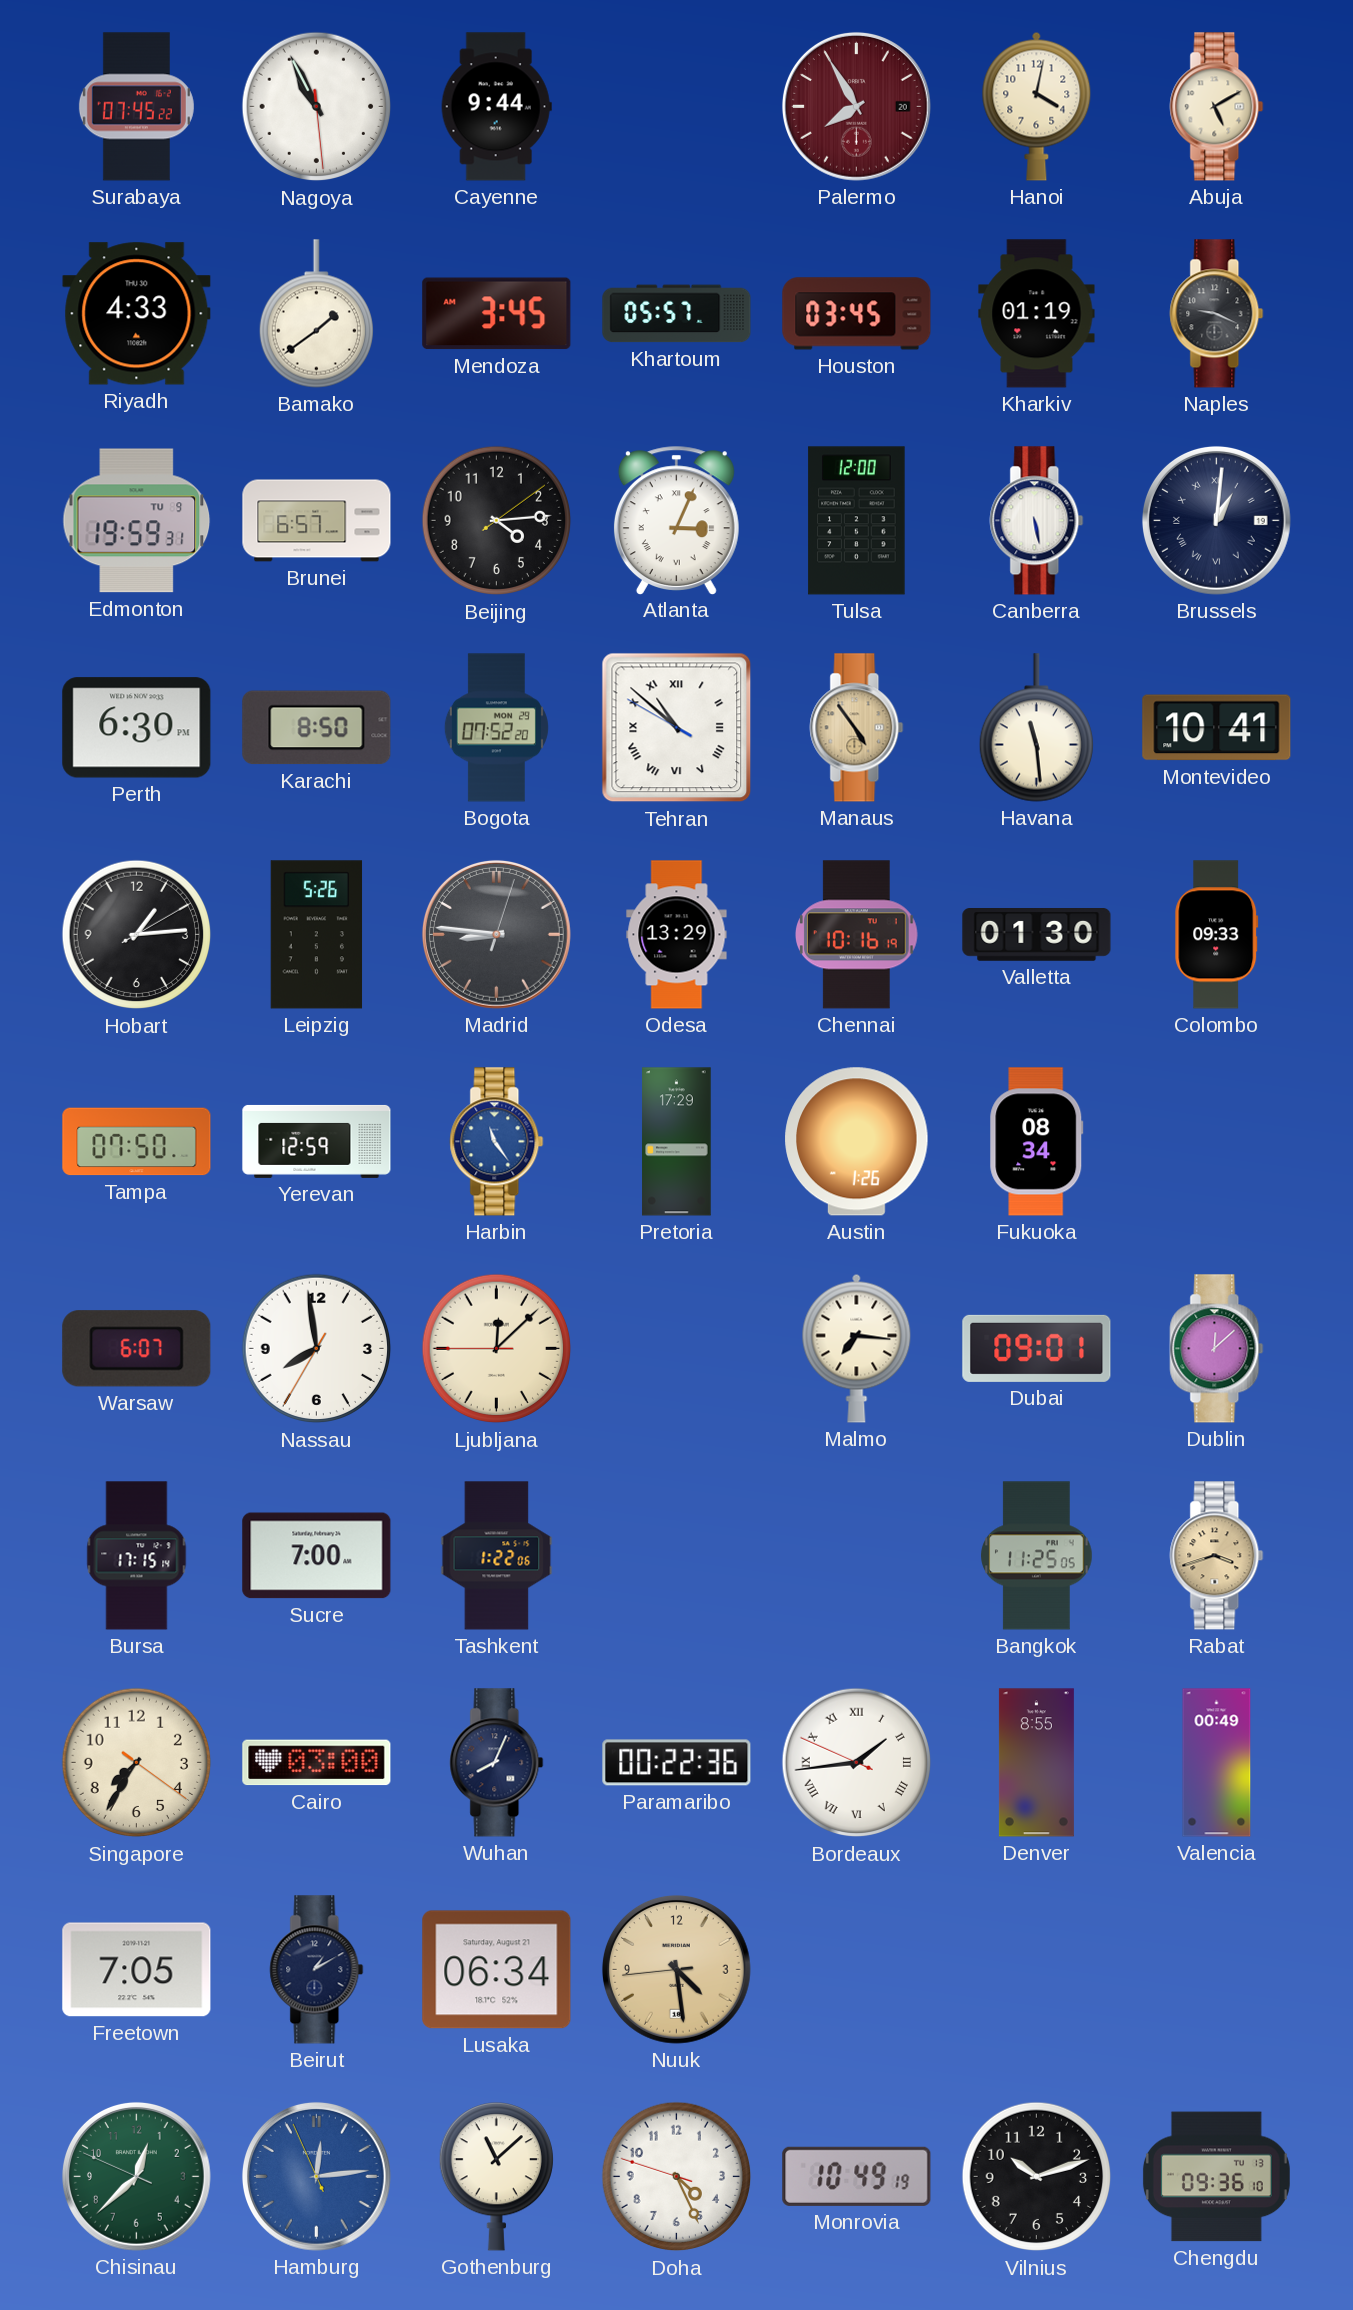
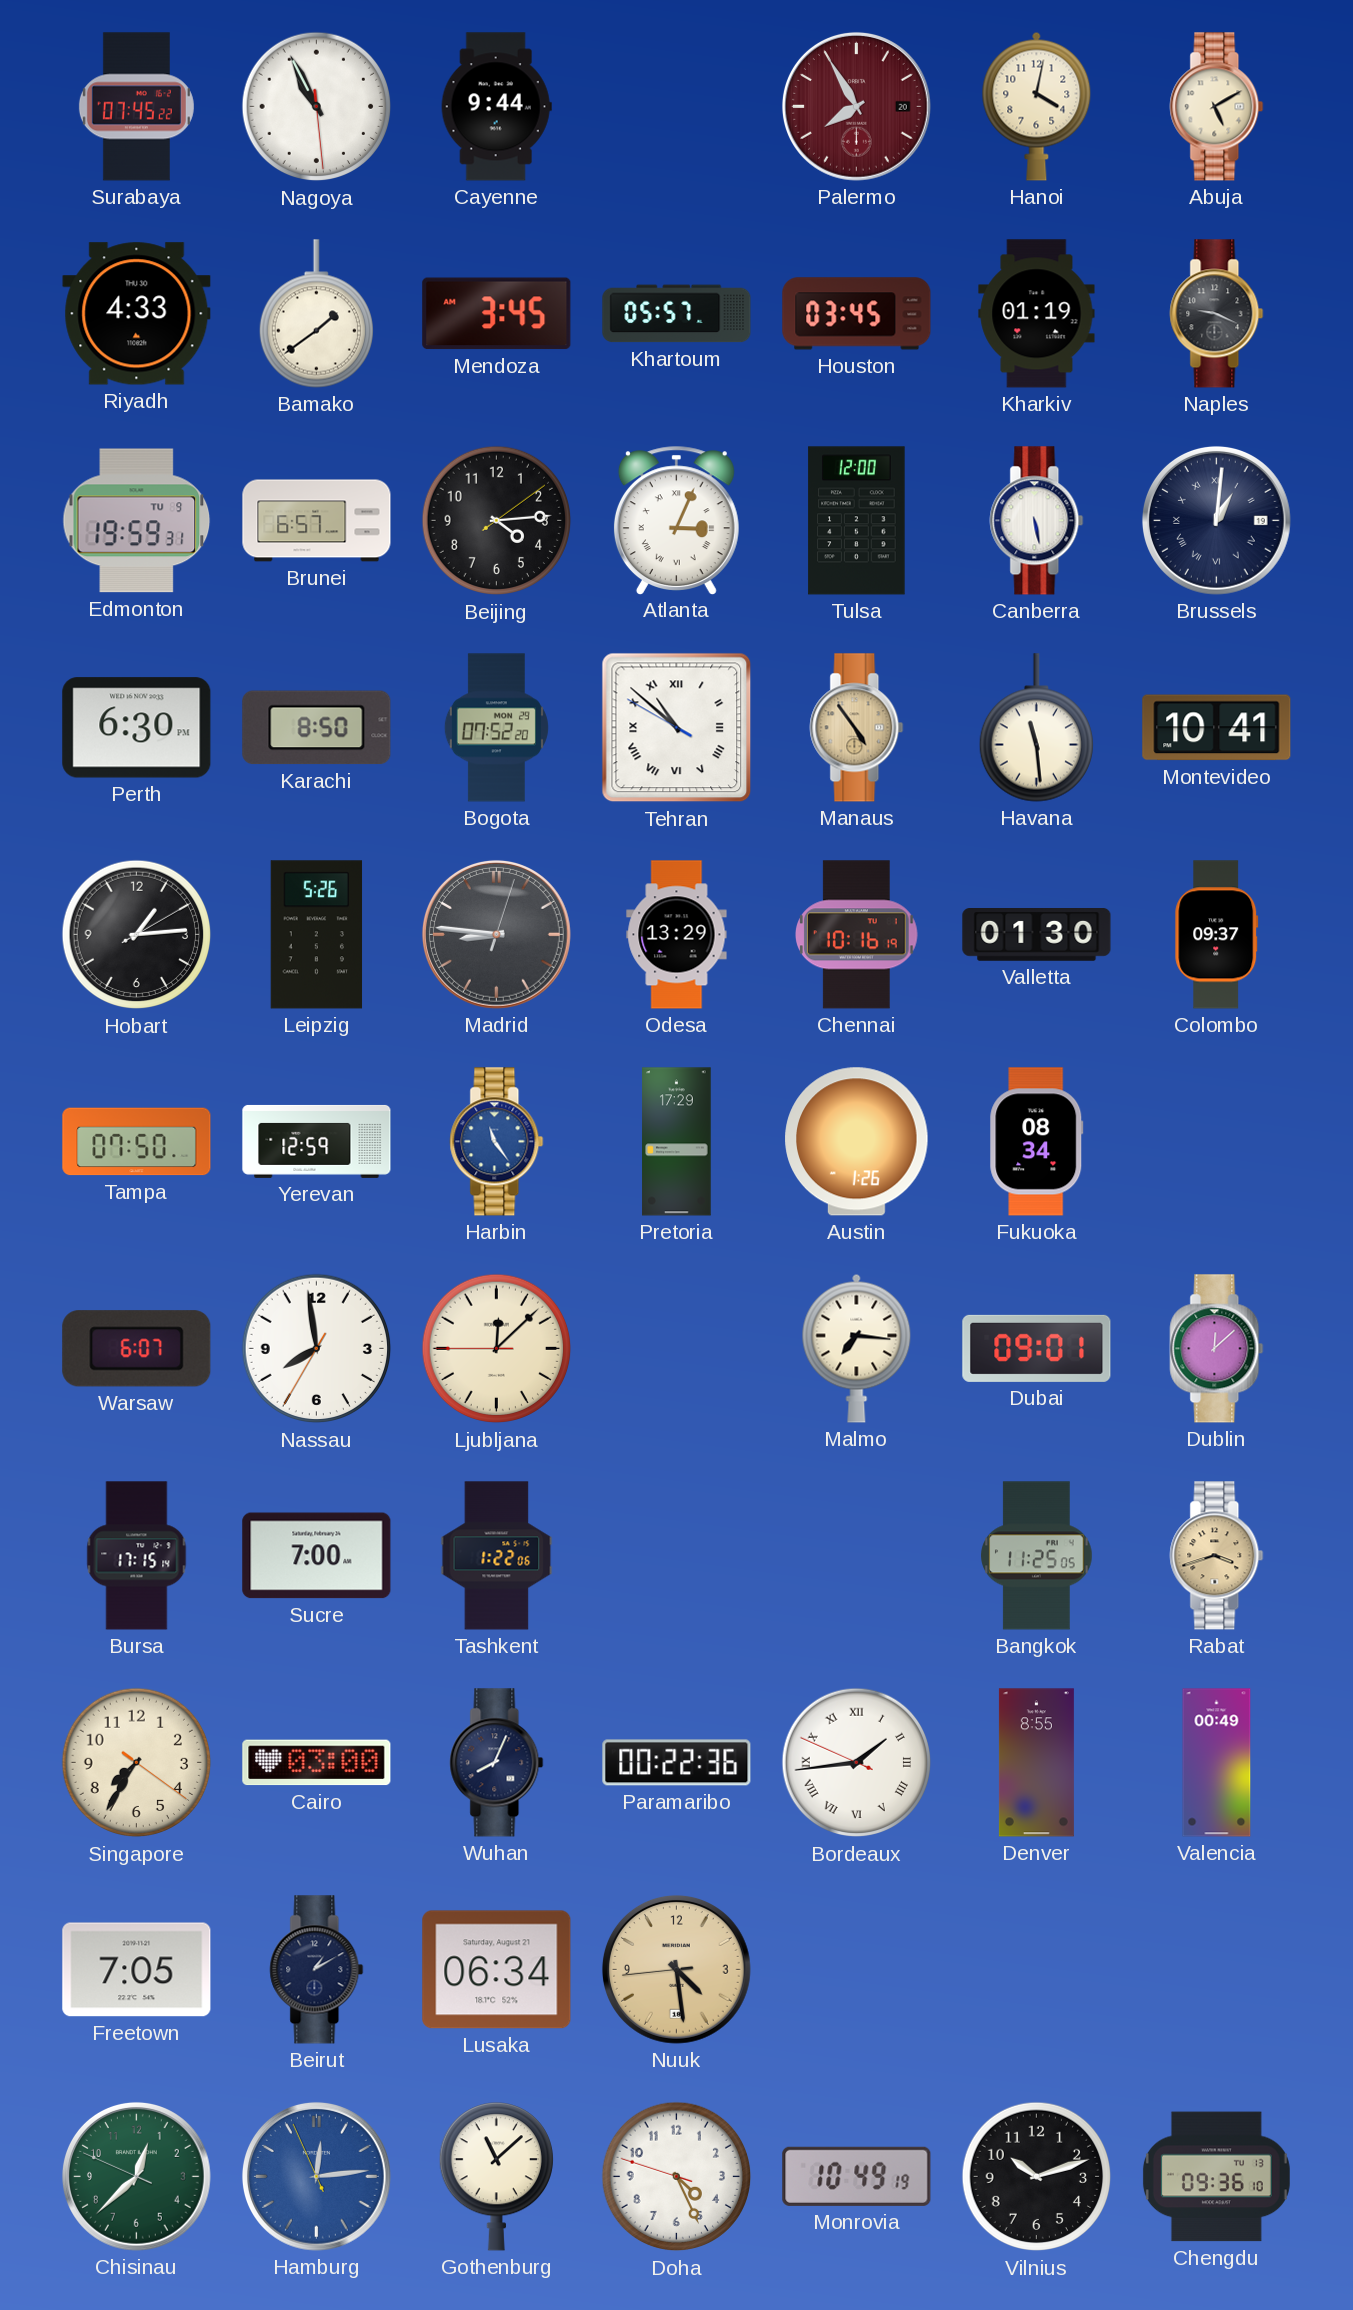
Colombo: 09:33 -> 09:37
